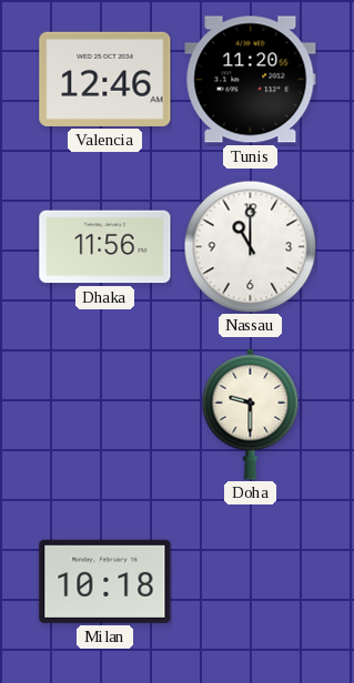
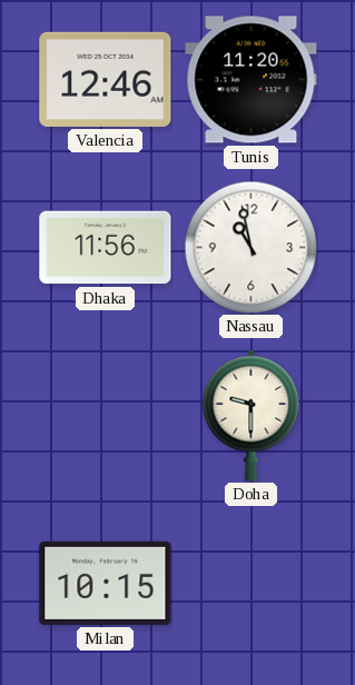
Nassau: 11:00 -> 10:58
Milan: 10:18 -> 10:15
